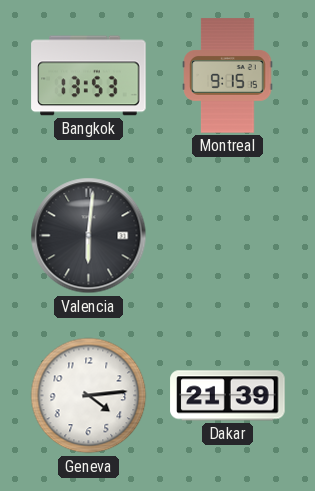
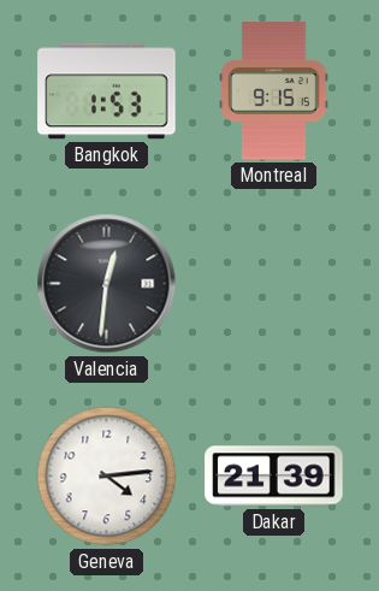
Bangkok: 13:53 -> 1:53
Valencia: 6:01 -> 12:31
